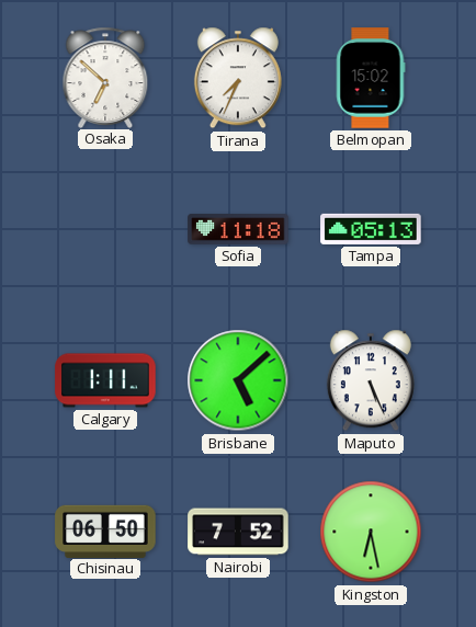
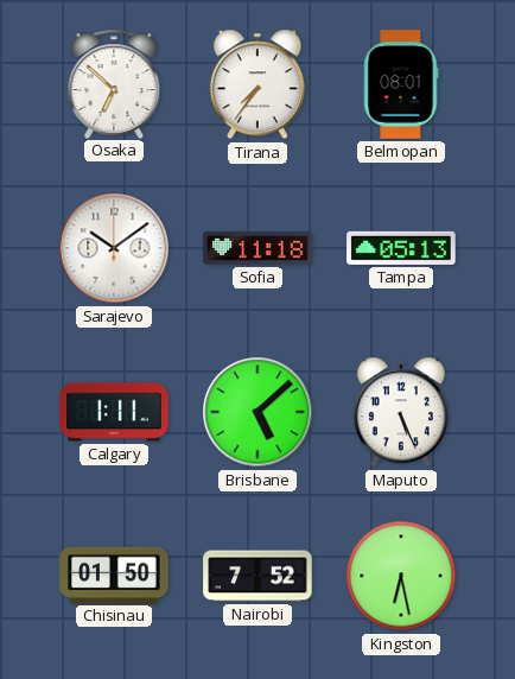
Tirana: 7:34 -> 7:36
Belmopan: 15:02 -> 08:01
Sarajevo: none -> 10:09
Chisinau: 06:50 -> 01:50
